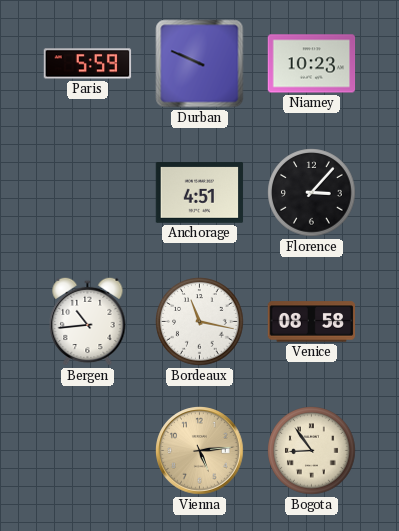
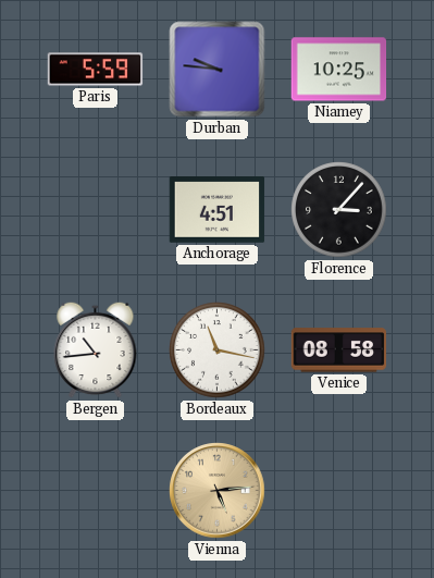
Durban: 9:49 -> 9:46
Niamey: 10:23 -> 10:25
Bogota: 8:54 -> none
